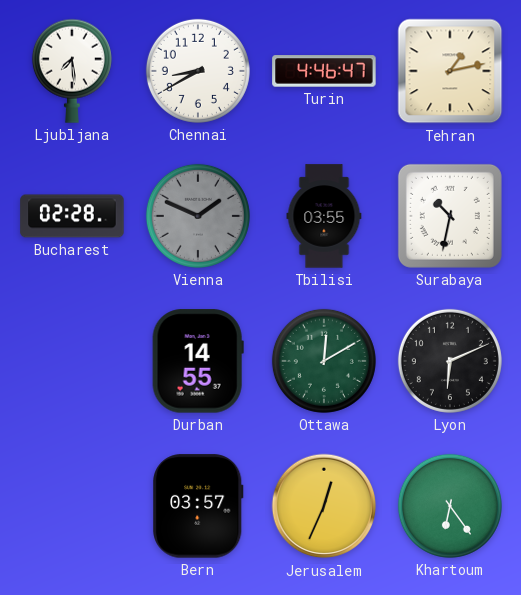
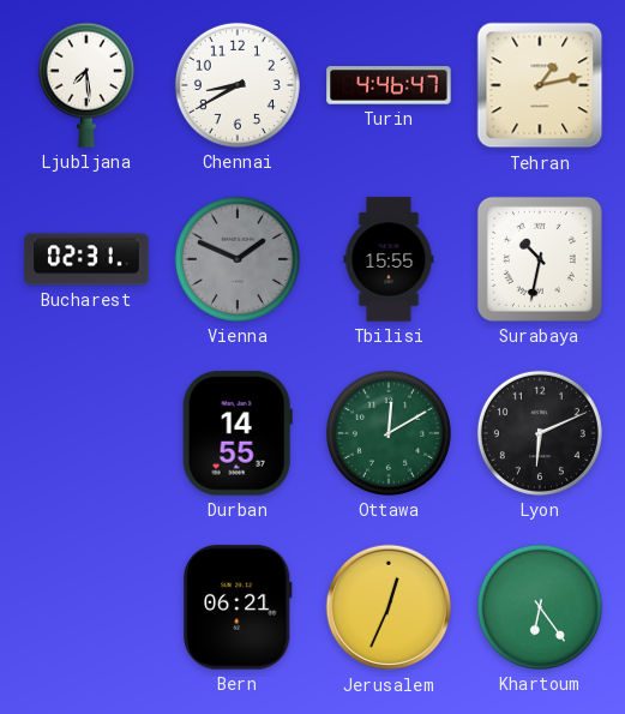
Bucharest: 02:28 -> 02:31
Tbilisi: 03:55 -> 15:55
Bern: 03:57 -> 06:21
